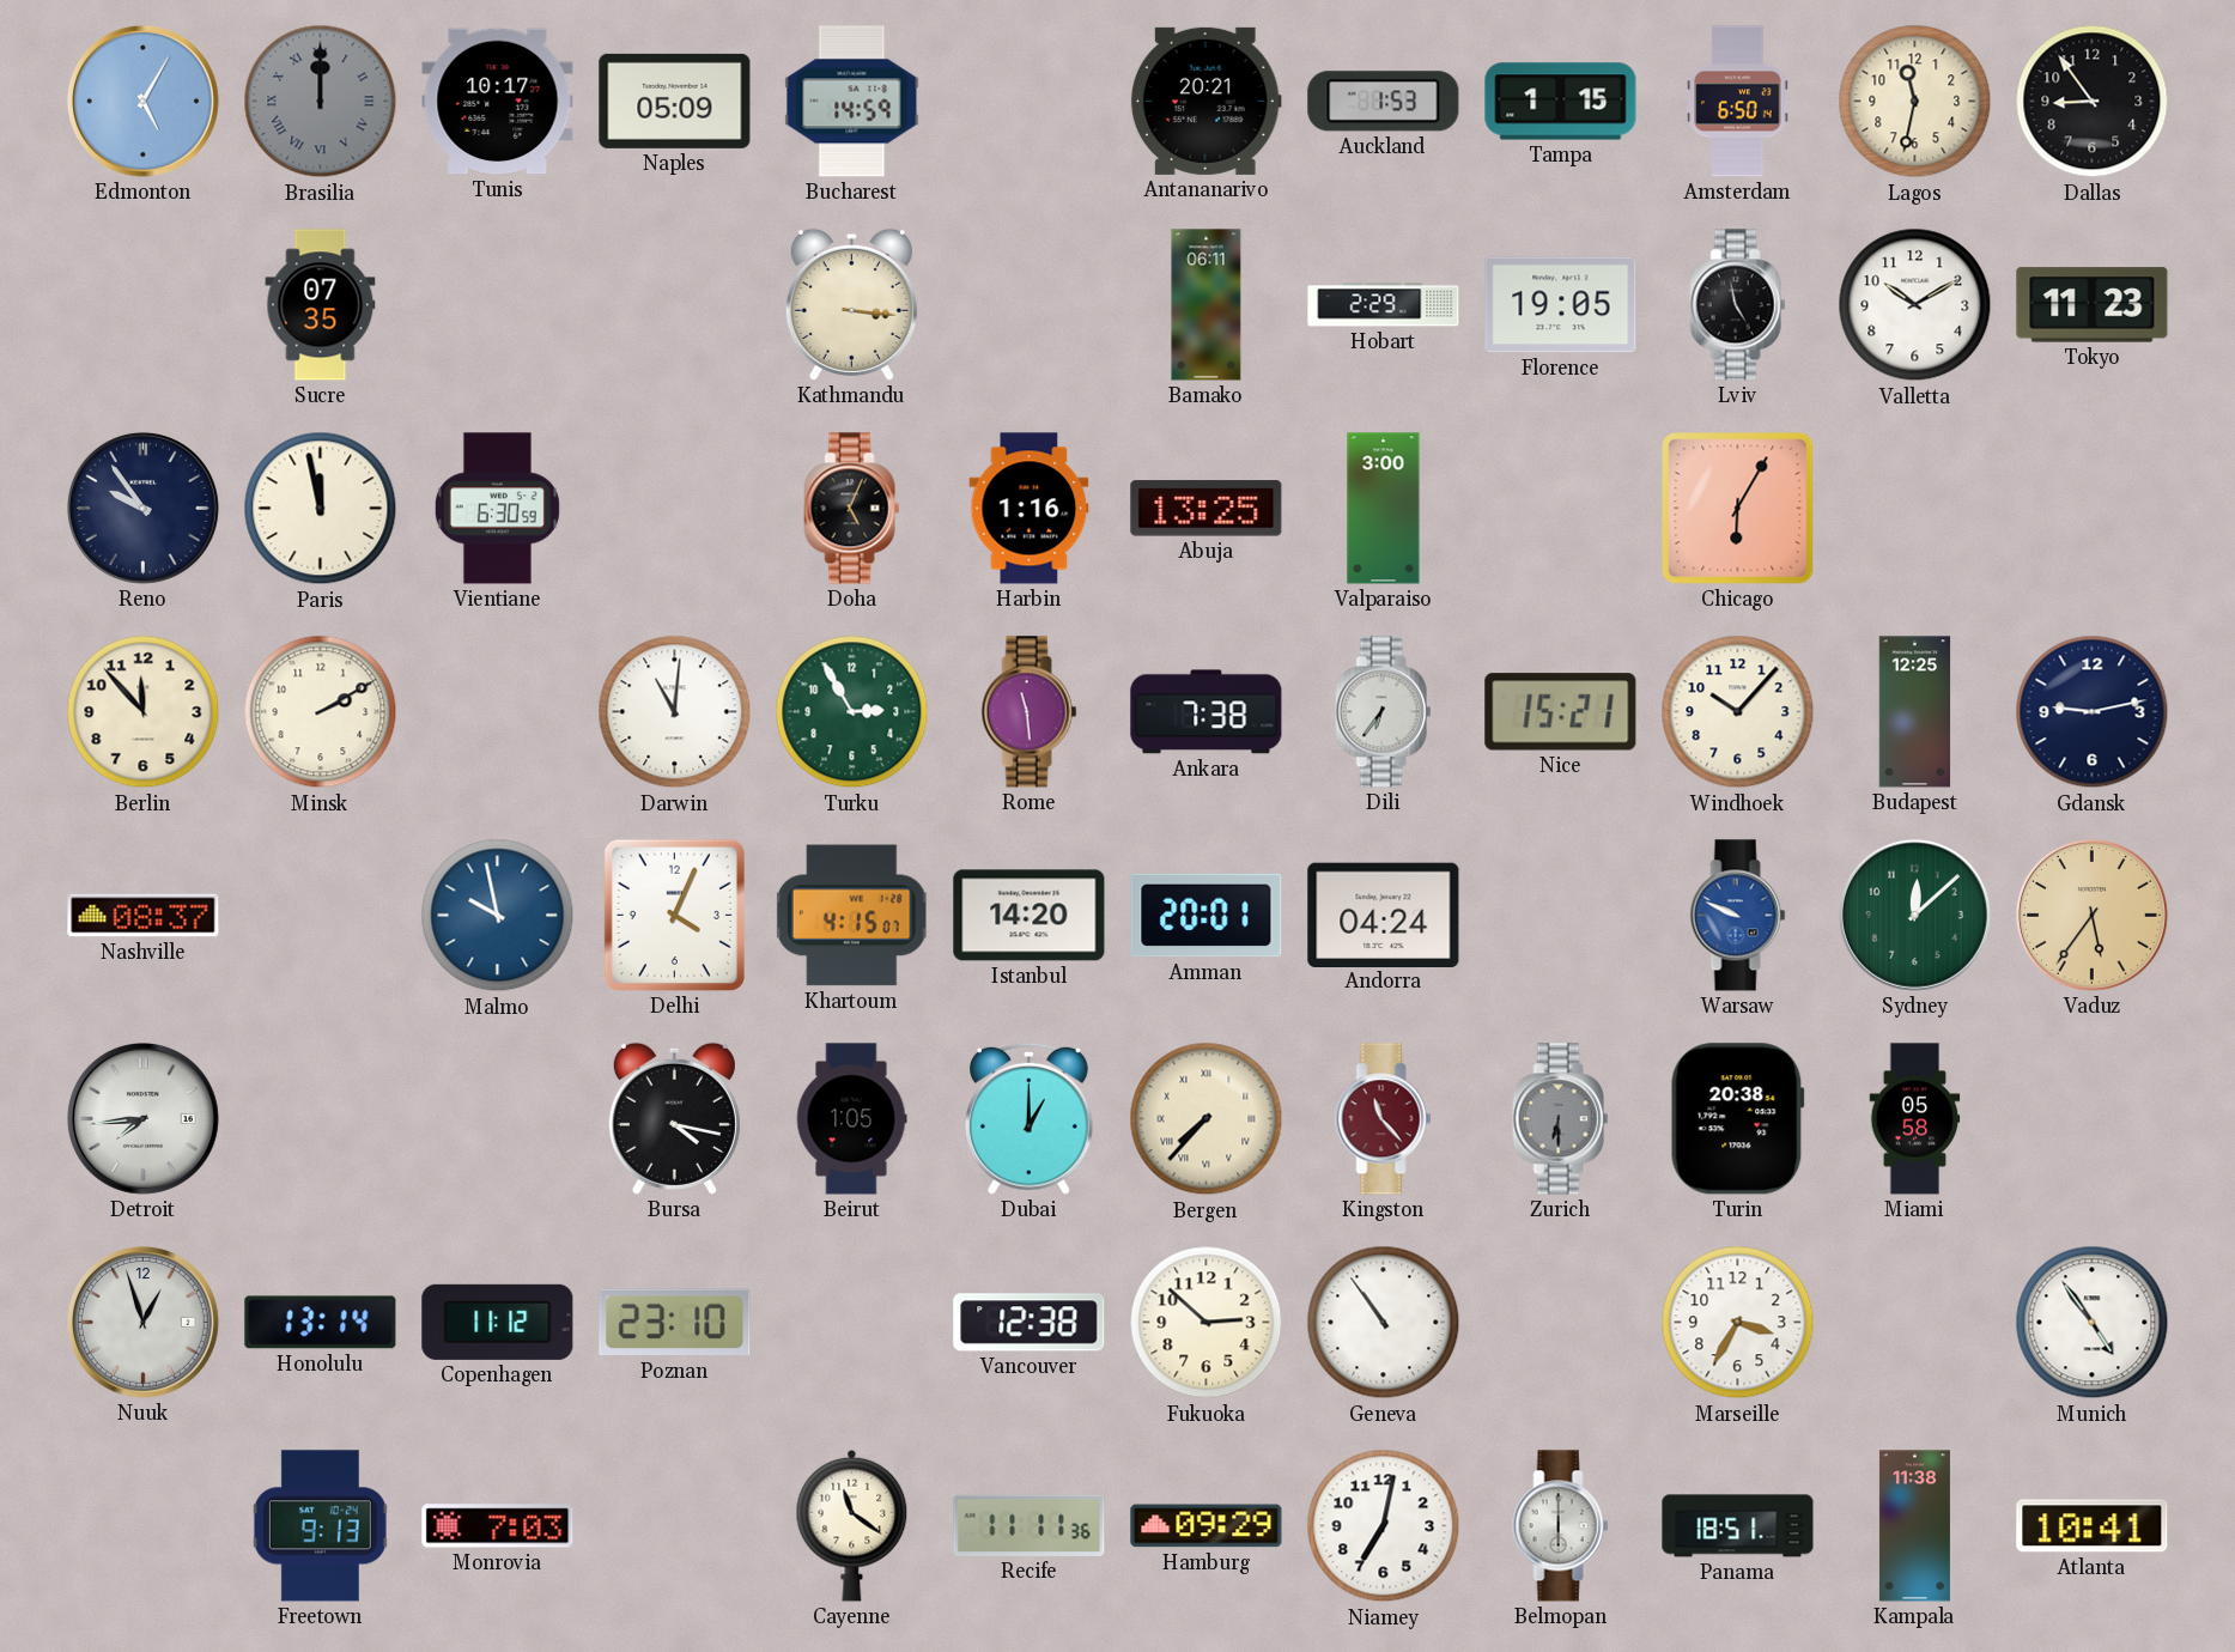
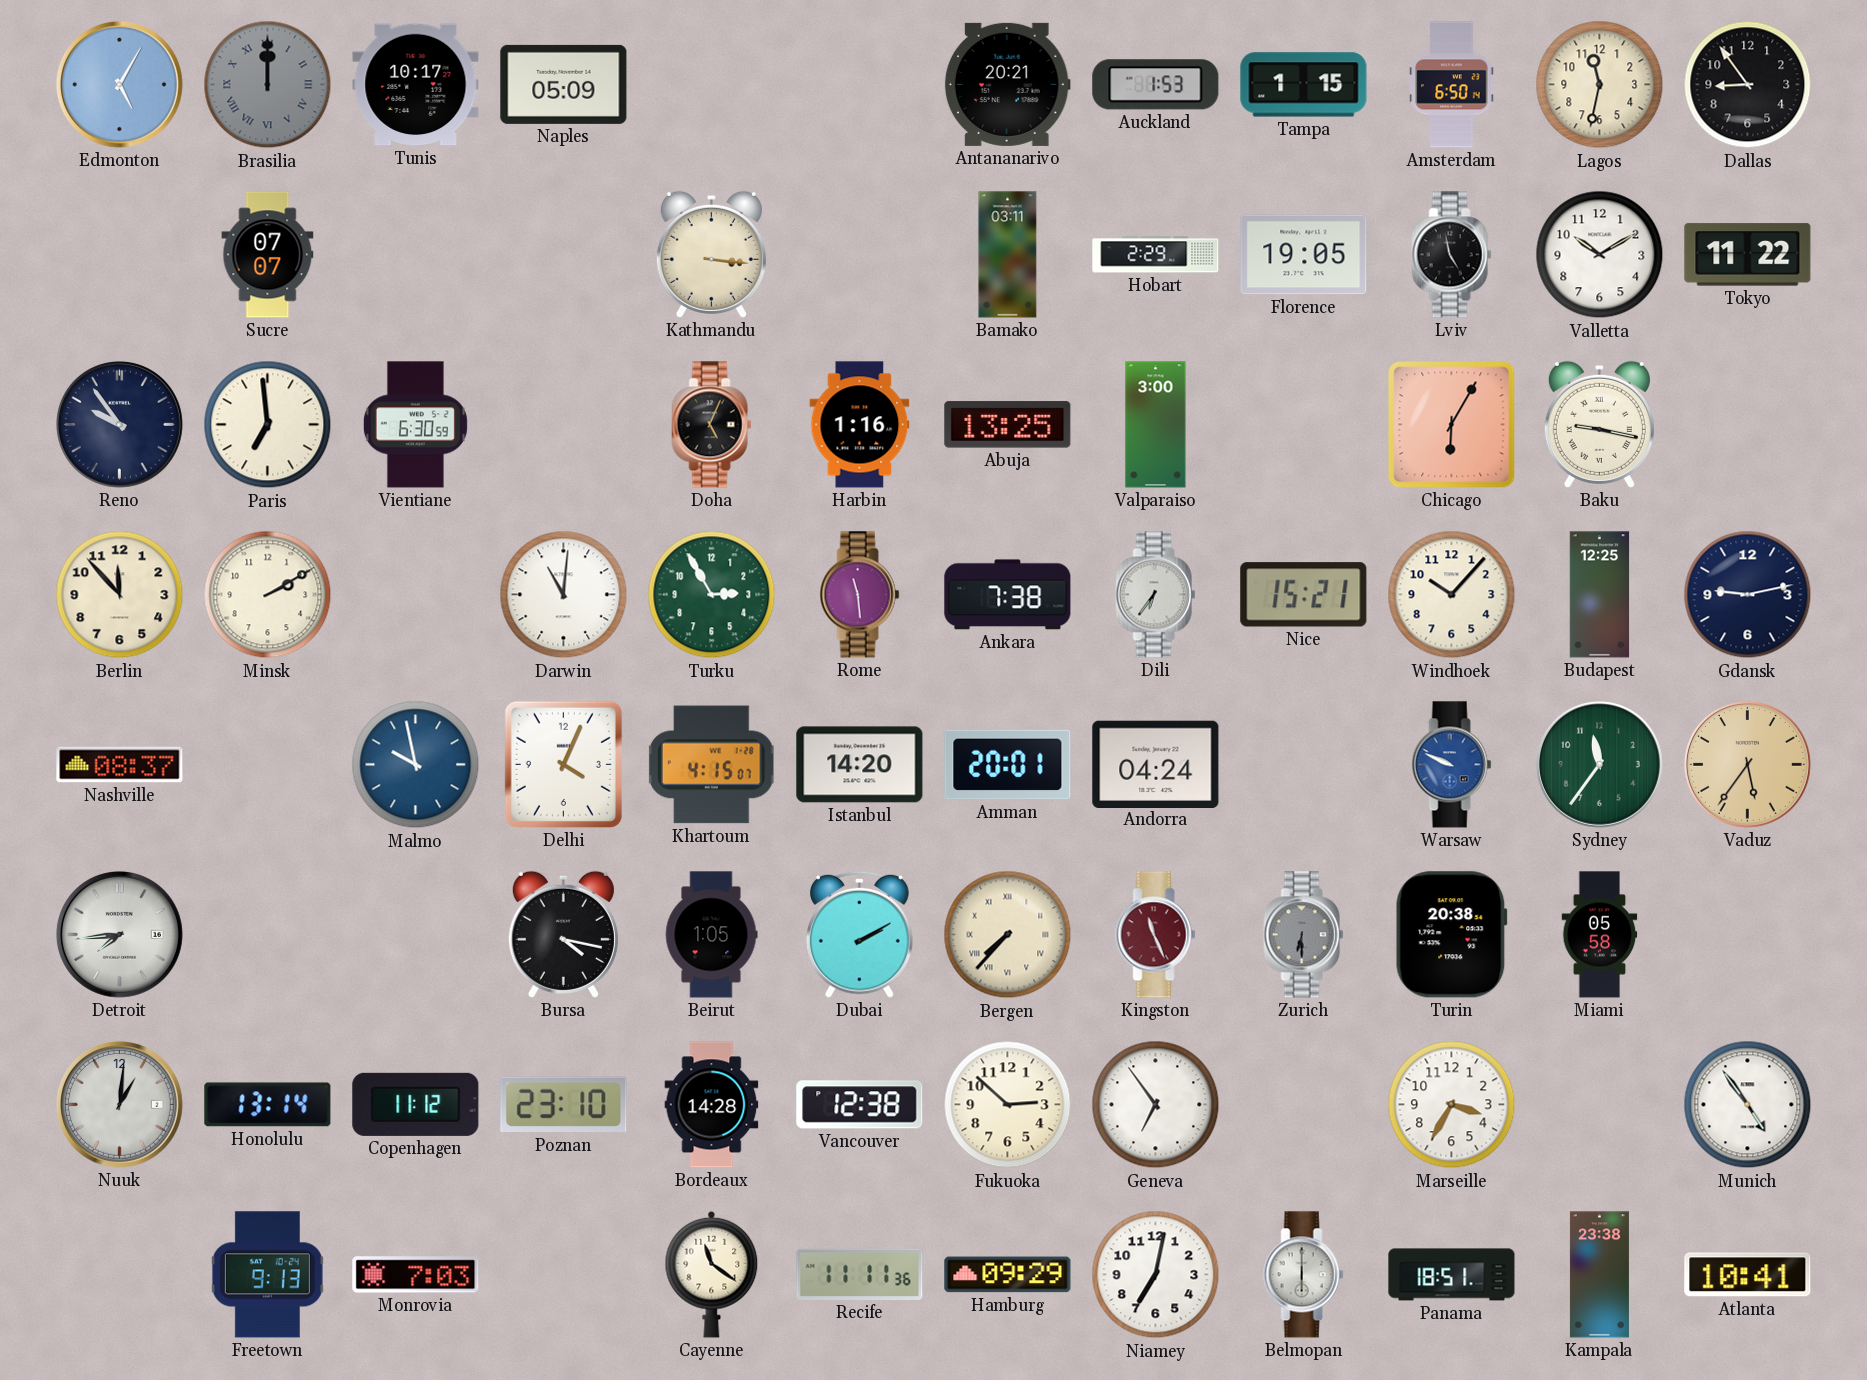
Bucharest: 14:59 -> none
Sucre: 07:35 -> 07:07
Bamako: 06:11 -> 03:11
Tokyo: 11:23 -> 11:22
Paris: 11:58 -> 6:59
Baku: none -> 9:17
Sydney: 12:08 -> 11:36
Dubai: 1:00 -> 2:10
Kingston: 11:23 -> 11:26
Nuuk: 12:57 -> 1:01
Bordeaux: none -> 14:28
Geneva: 10:54 -> 6:54
Kampala: 11:38 -> 23:38
